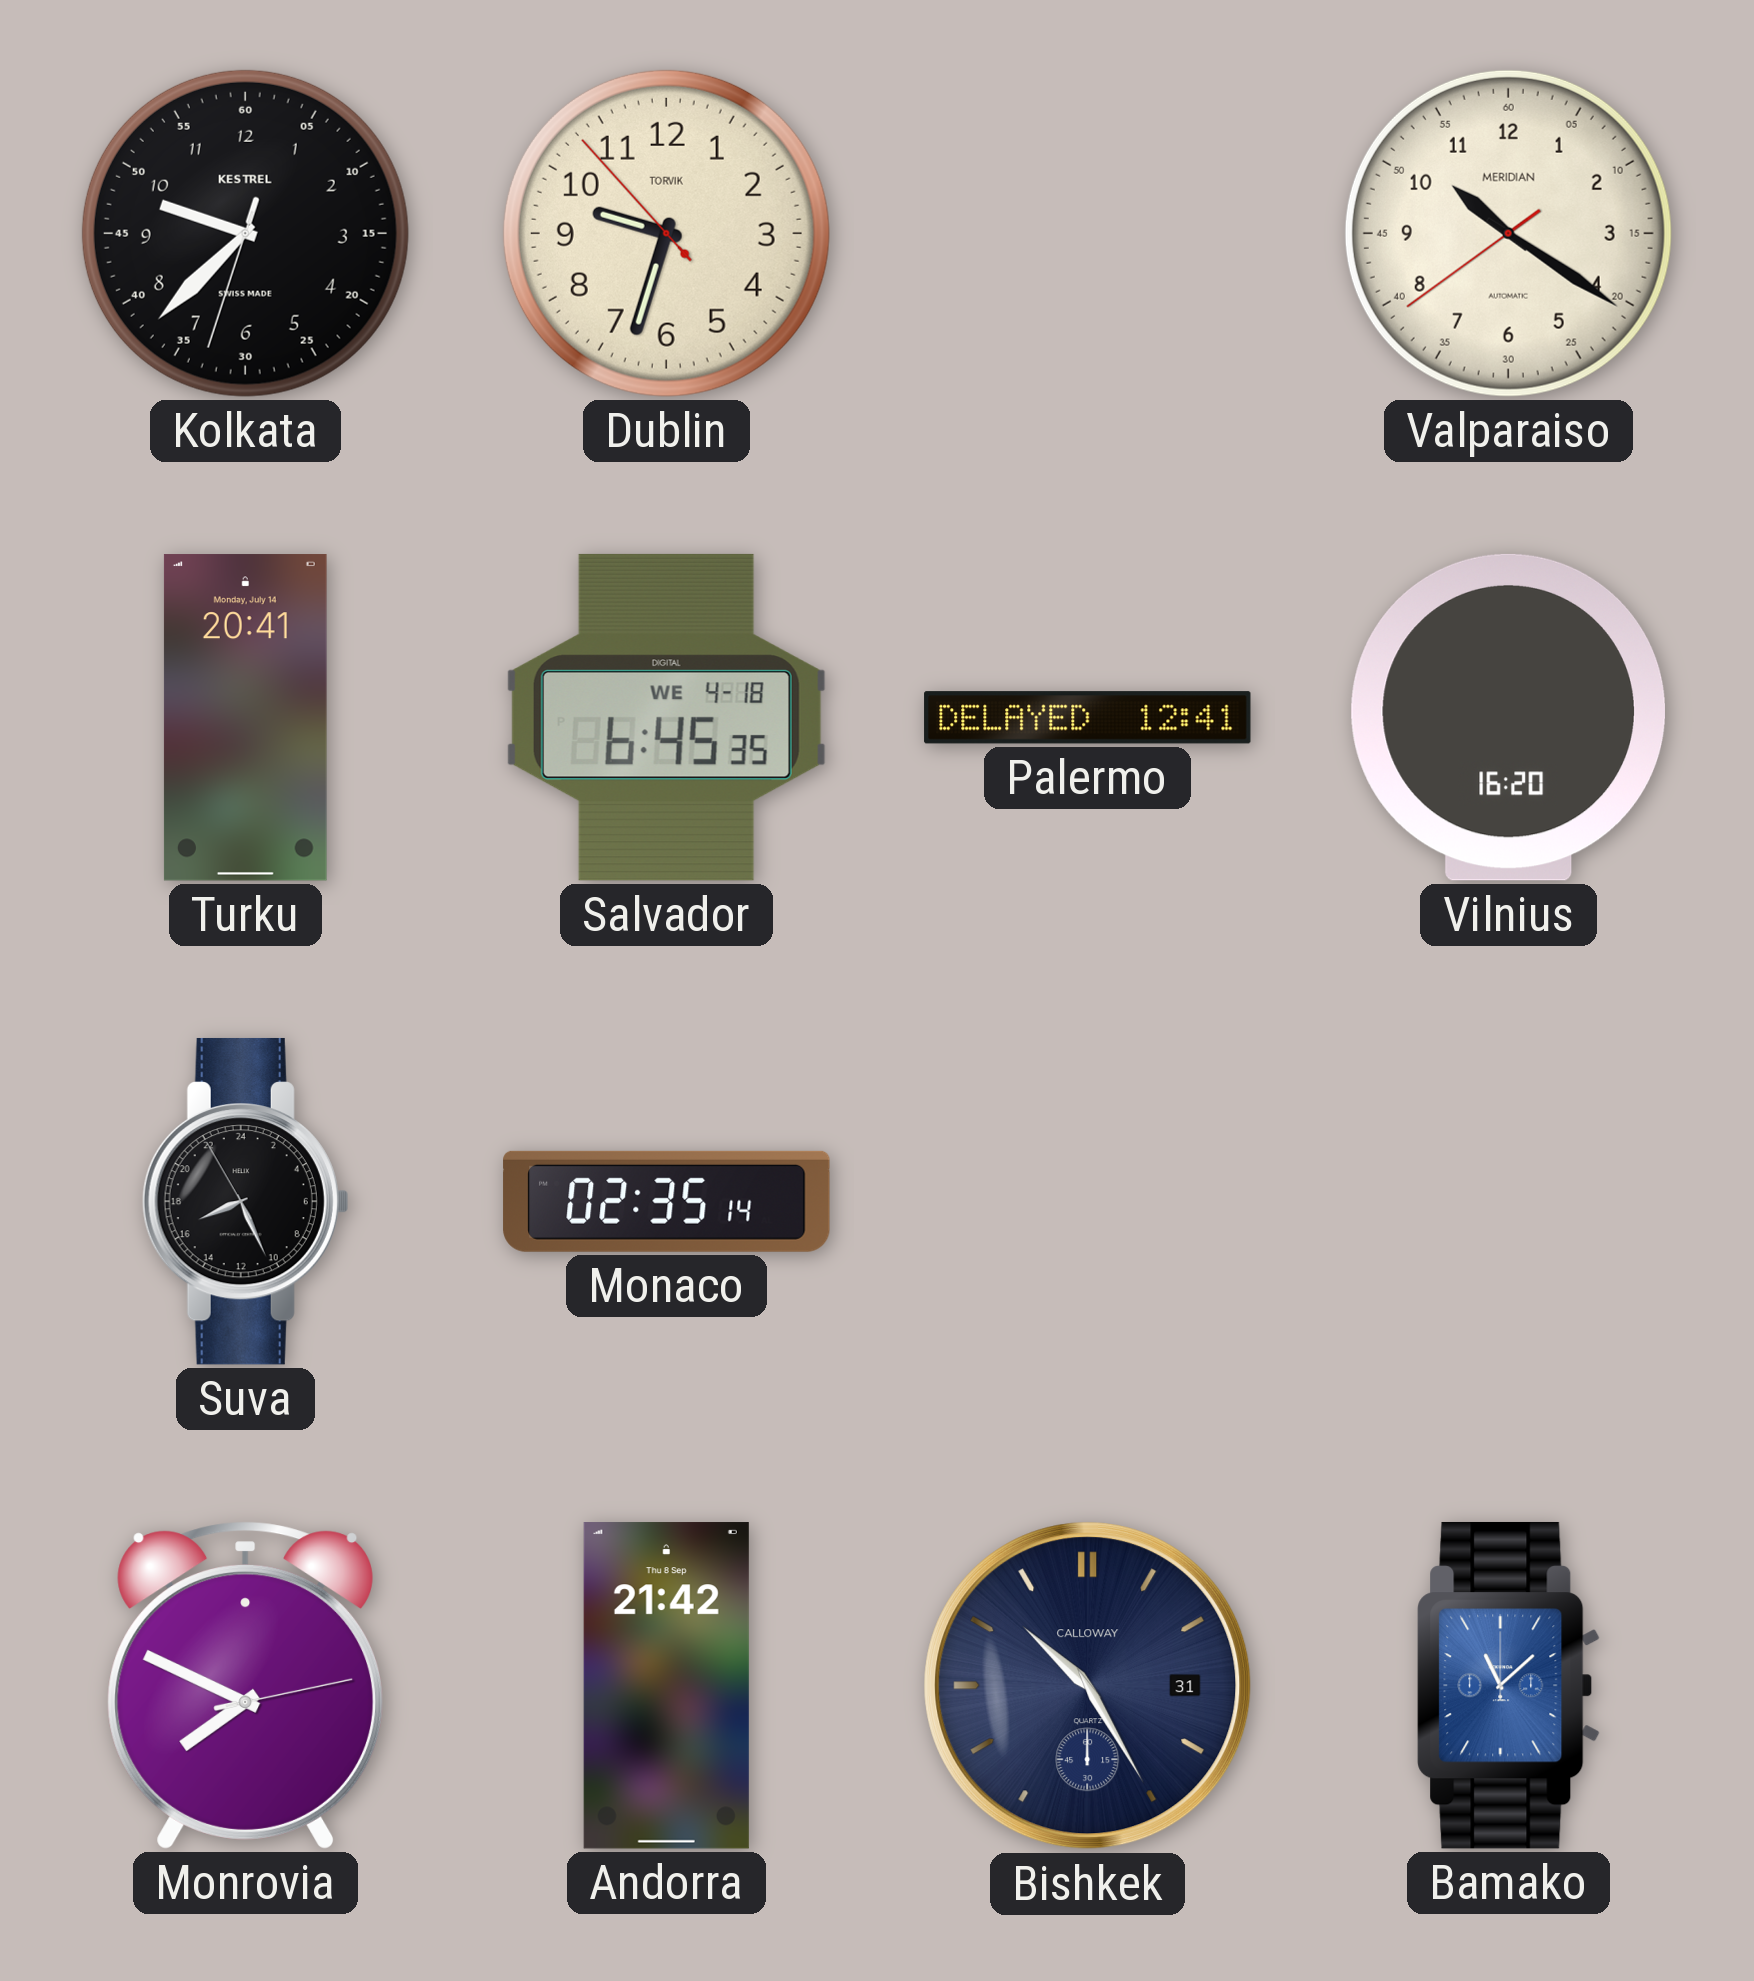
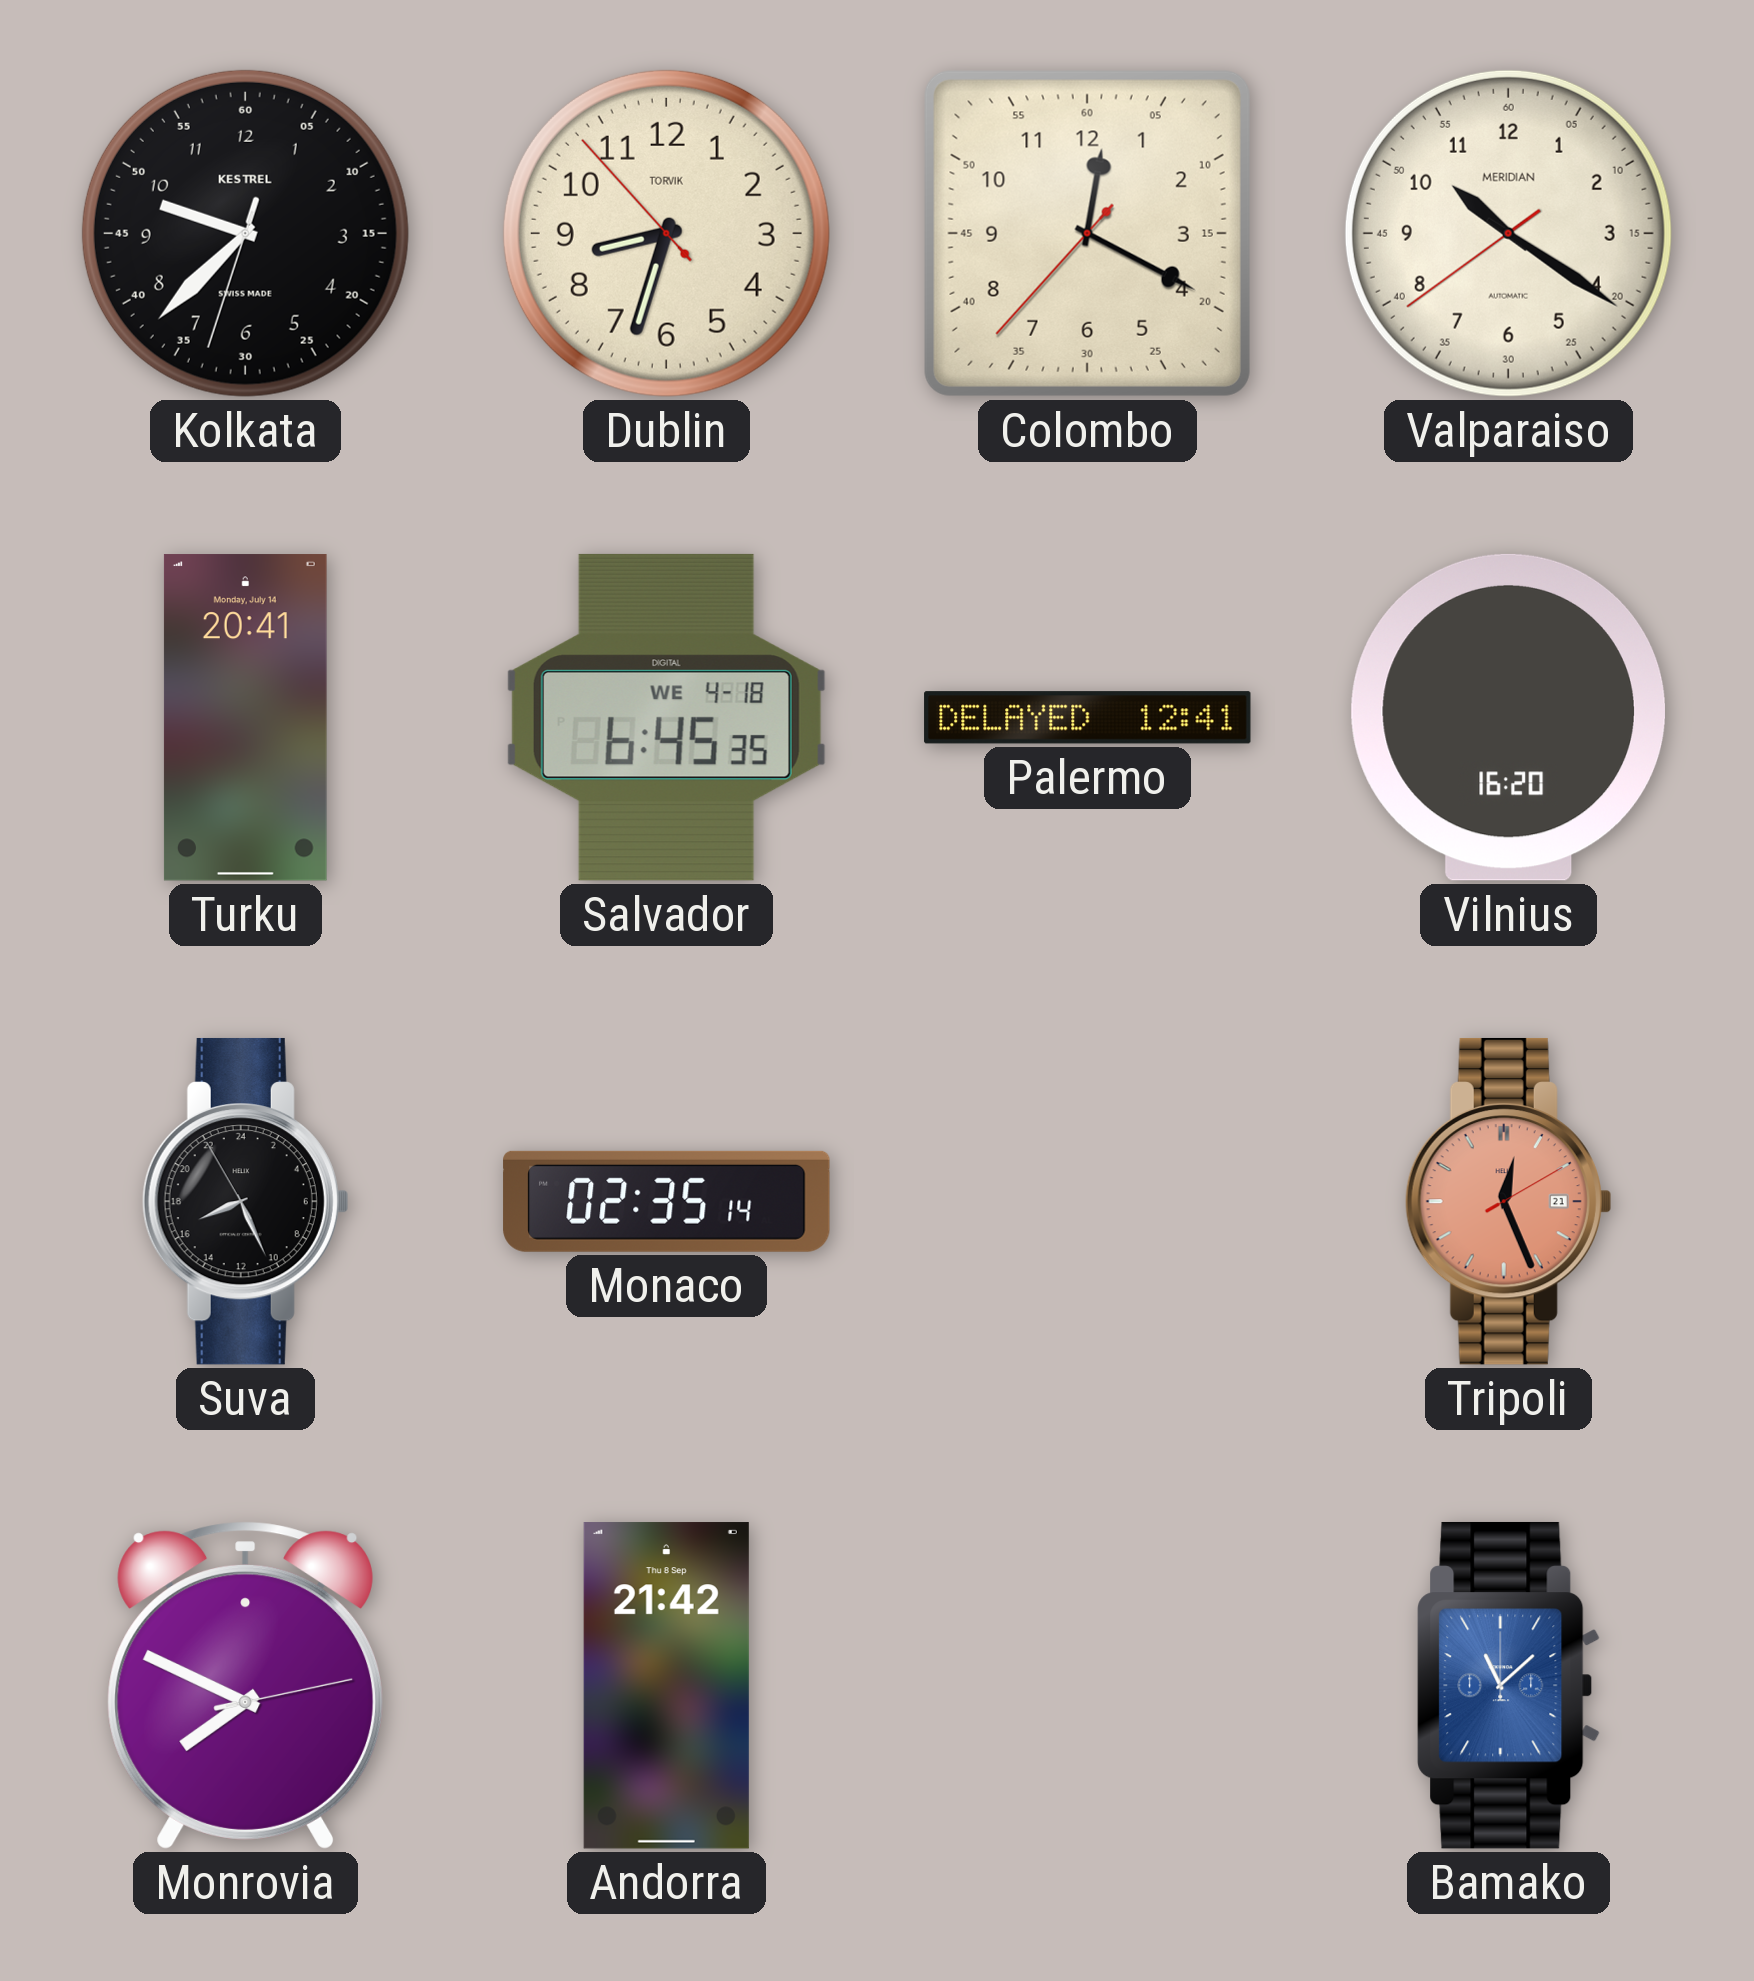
Dublin: 9:32 -> 8:32
Colombo: none -> 12:19
Tripoli: none -> 12:26
Bishkek: 10:25 -> none
